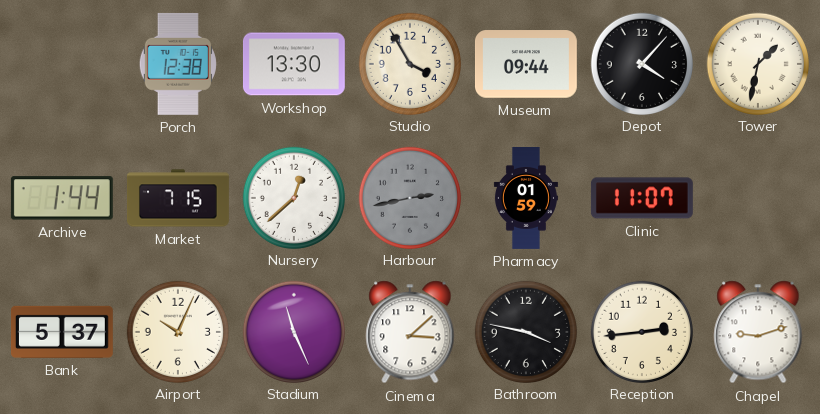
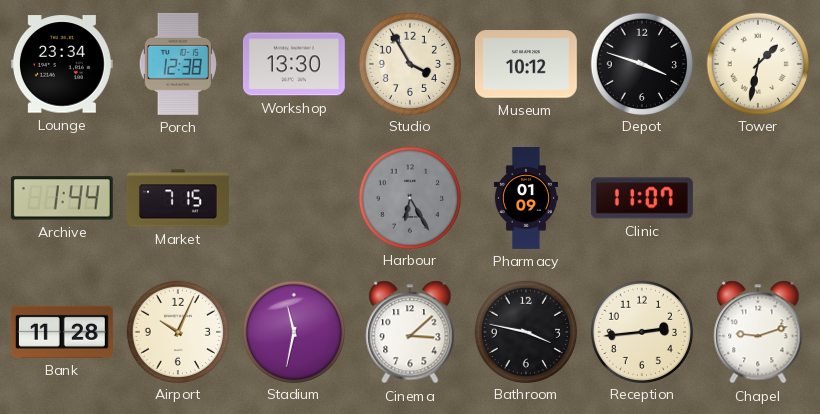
Lounge: none -> 23:34
Museum: 09:44 -> 10:12
Depot: 4:07 -> 3:48
Nursery: 12:38 -> none
Harbour: 2:43 -> 6:25
Pharmacy: 01:59 -> 01:09
Bank: 5:37 -> 11:28
Stadium: 11:26 -> 11:32
